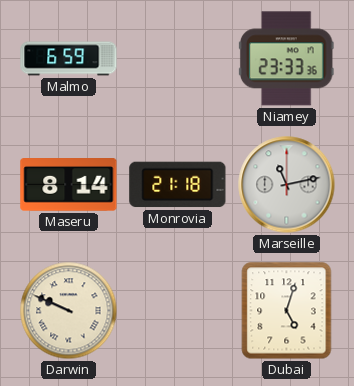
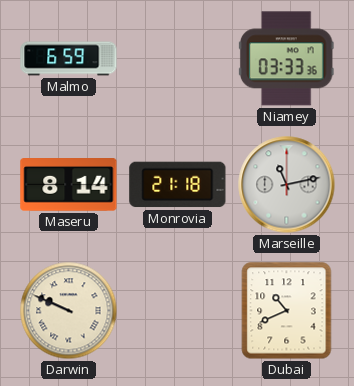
Niamey: 23:33 -> 03:33
Dubai: 5:03 -> 10:41
